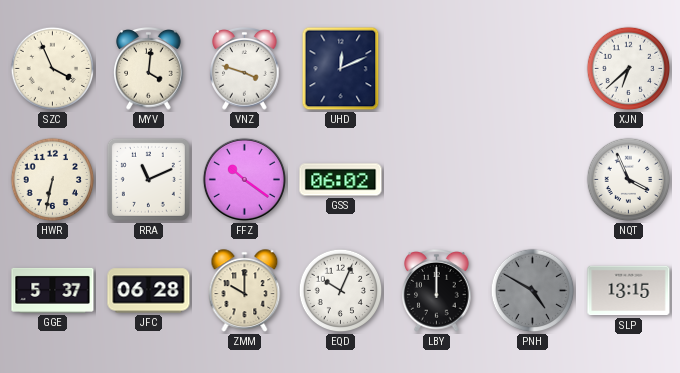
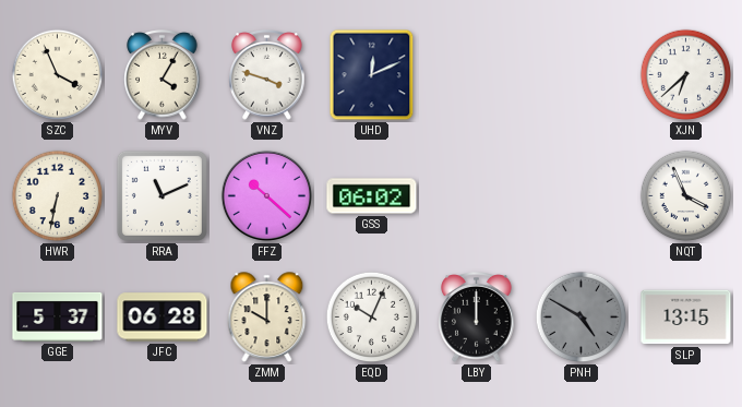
MYV: 4:01 -> 4:05
FFZ: 10:21 -> 10:22
